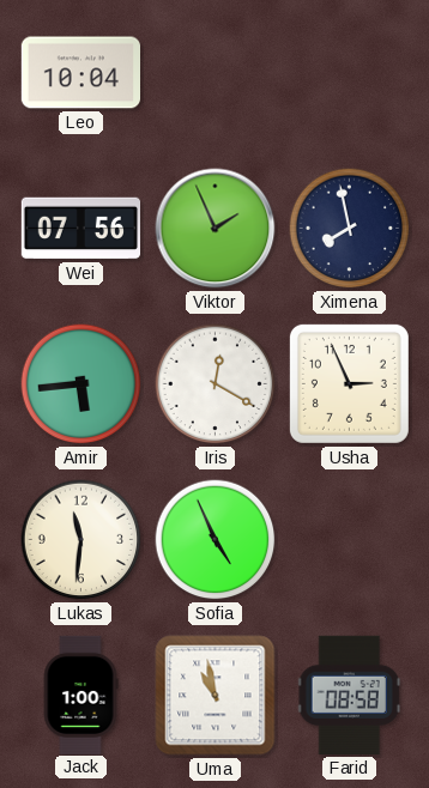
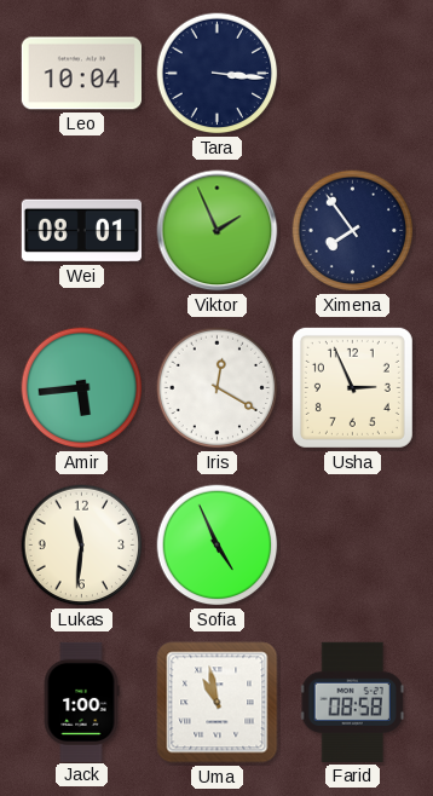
Tara: none -> 3:16
Wei: 07:56 -> 08:01
Ximena: 7:58 -> 7:54
